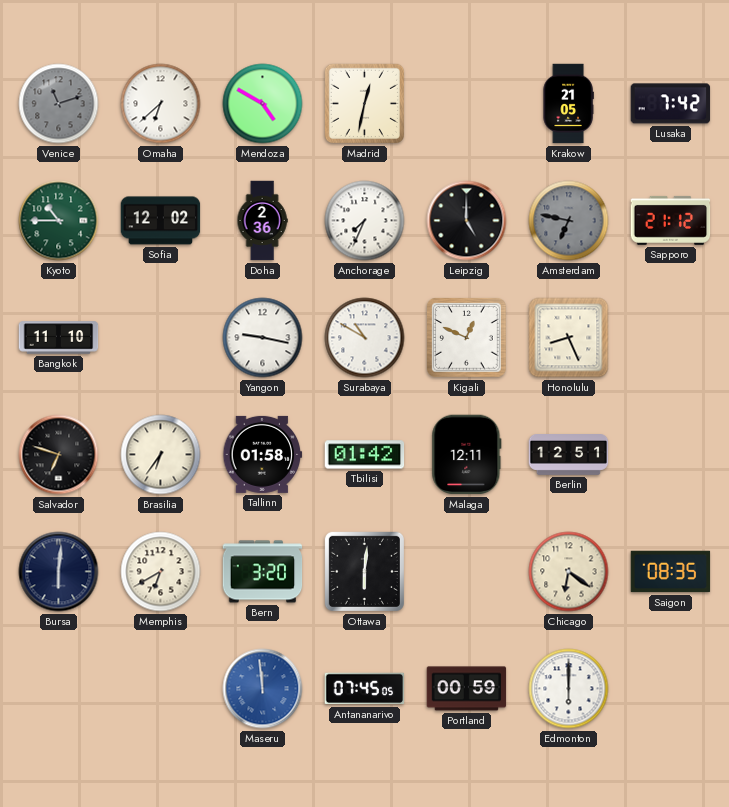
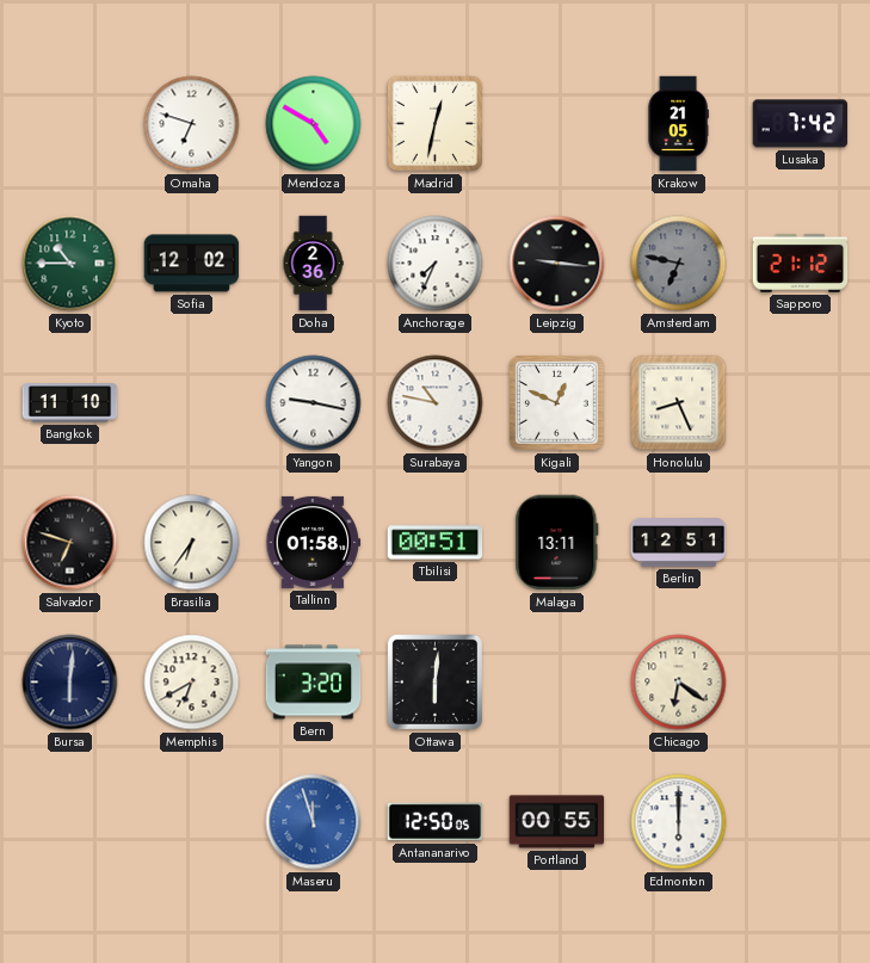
Venice: 11:12 -> none
Omaha: 6:38 -> 6:48
Leipzig: 5:00 -> 9:16
Surabaya: 10:50 -> 10:47
Tbilisi: 01:42 -> 00:51
Malaga: 12:11 -> 13:11
Saigon: 08:35 -> none
Maseru: 11:59 -> 11:57
Antananarivo: 07:45 -> 12:50
Portland: 00:59 -> 00:55
